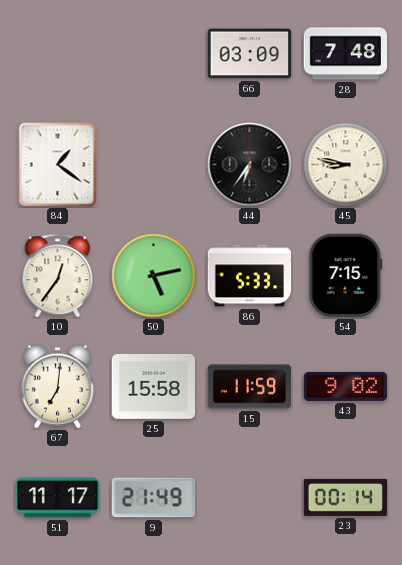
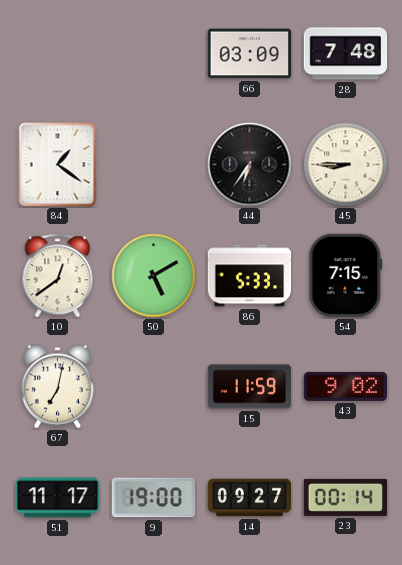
45: 8:47 -> 8:45
10: 12:36 -> 12:39
50: 5:13 -> 5:10
67: 7:01 -> 7:02
25: 15:58 -> none
9: 21:49 -> 19:00
14: none -> 09:27
